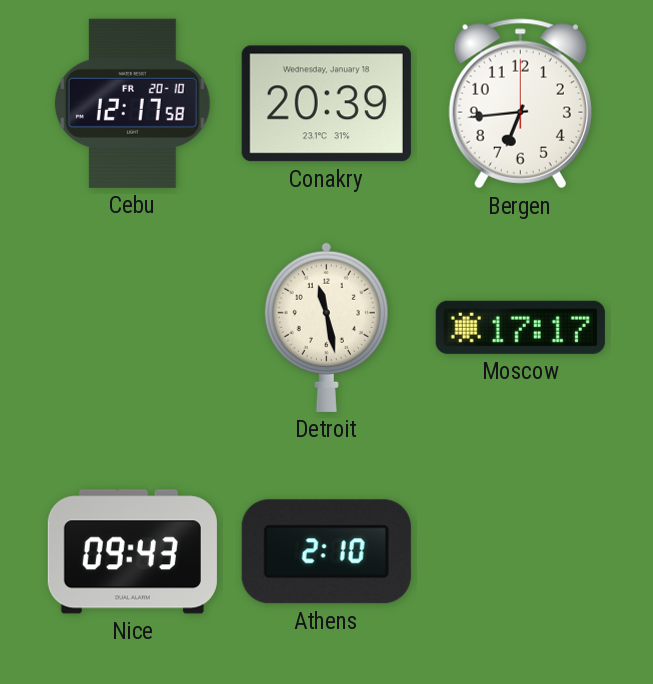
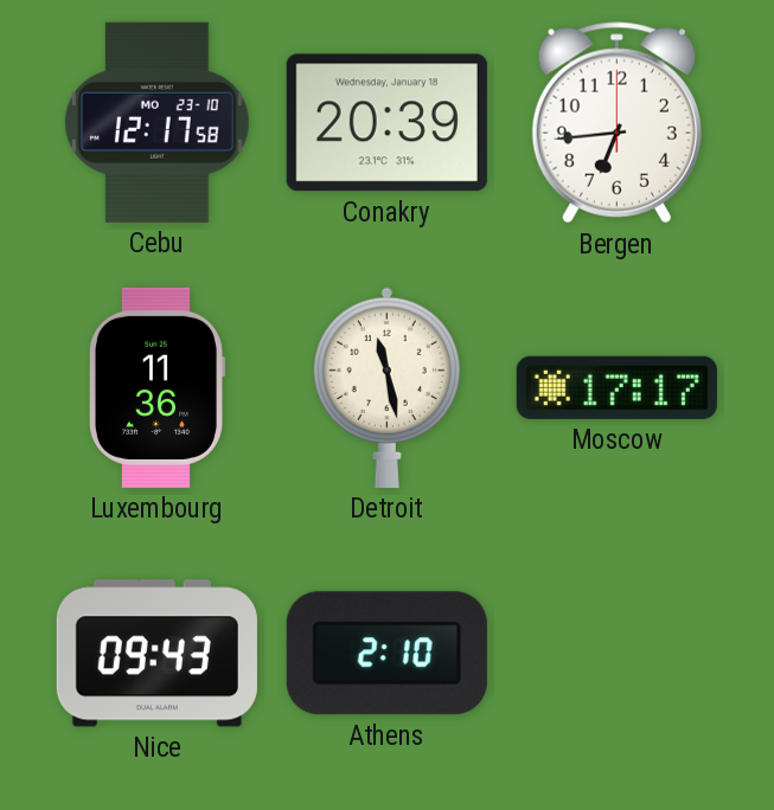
Cebu date: FR 20-10 -> MO 23-10
Luxembourg: none -> 11:36
